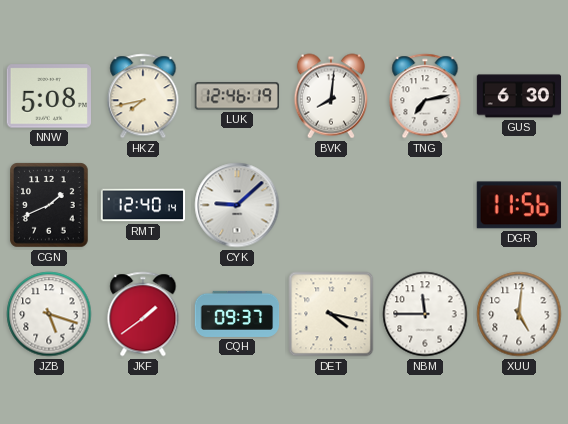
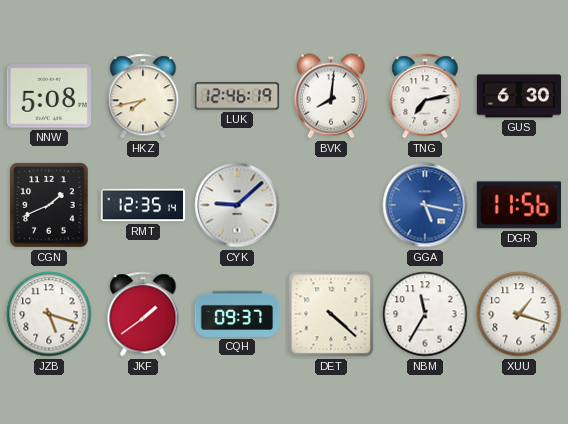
RMT: 12:40 -> 12:35
GGA: none -> 5:17
DET: 4:17 -> 4:22
NBM: 11:45 -> 11:35
XUU: 5:01 -> 1:18
